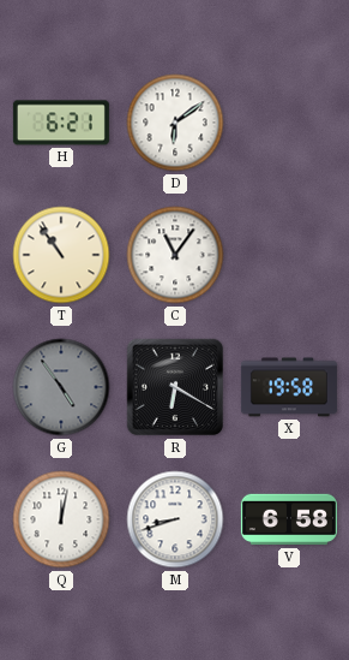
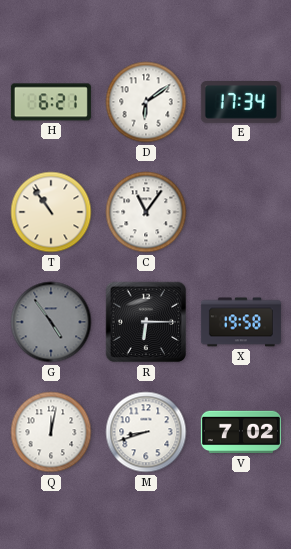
E: none -> 17:34
R: 6:20 -> 6:15
V: 6:58 -> 7:02
